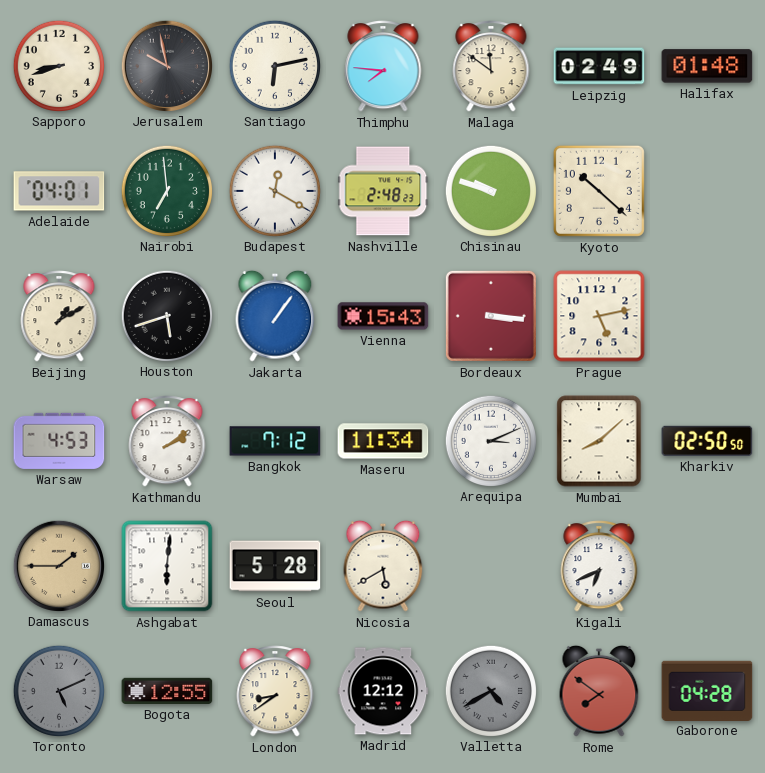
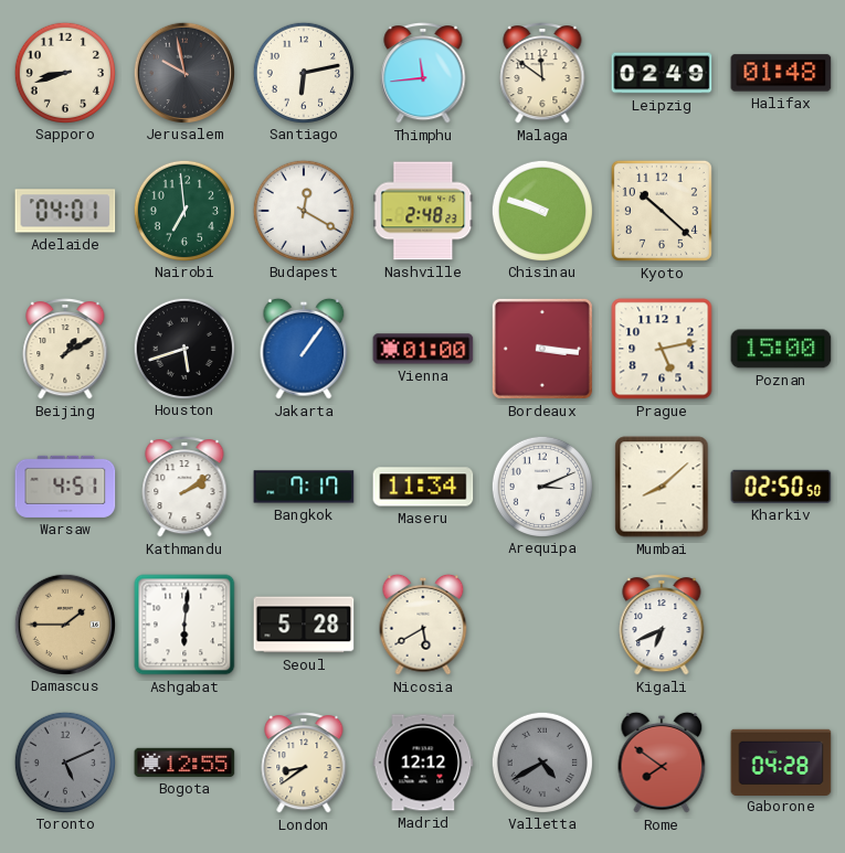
Thimphu: 7:46 -> 11:44
Vienna: 15:43 -> 01:00
Poznan: none -> 15:00
Warsaw: 4:53 -> 4:51
Bangkok: 7:12 -> 7:17
